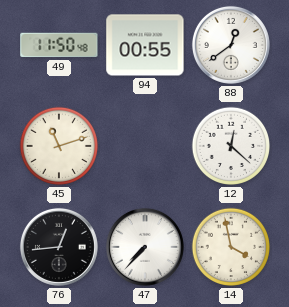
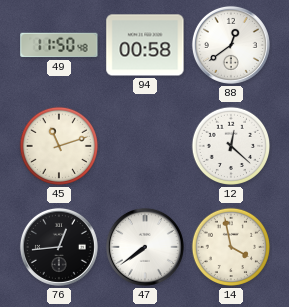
94: 00:55 -> 00:58
47: 7:37 -> 7:39
